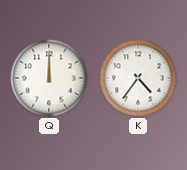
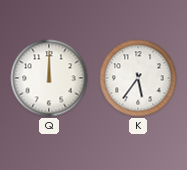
K: 4:36 -> 5:36
